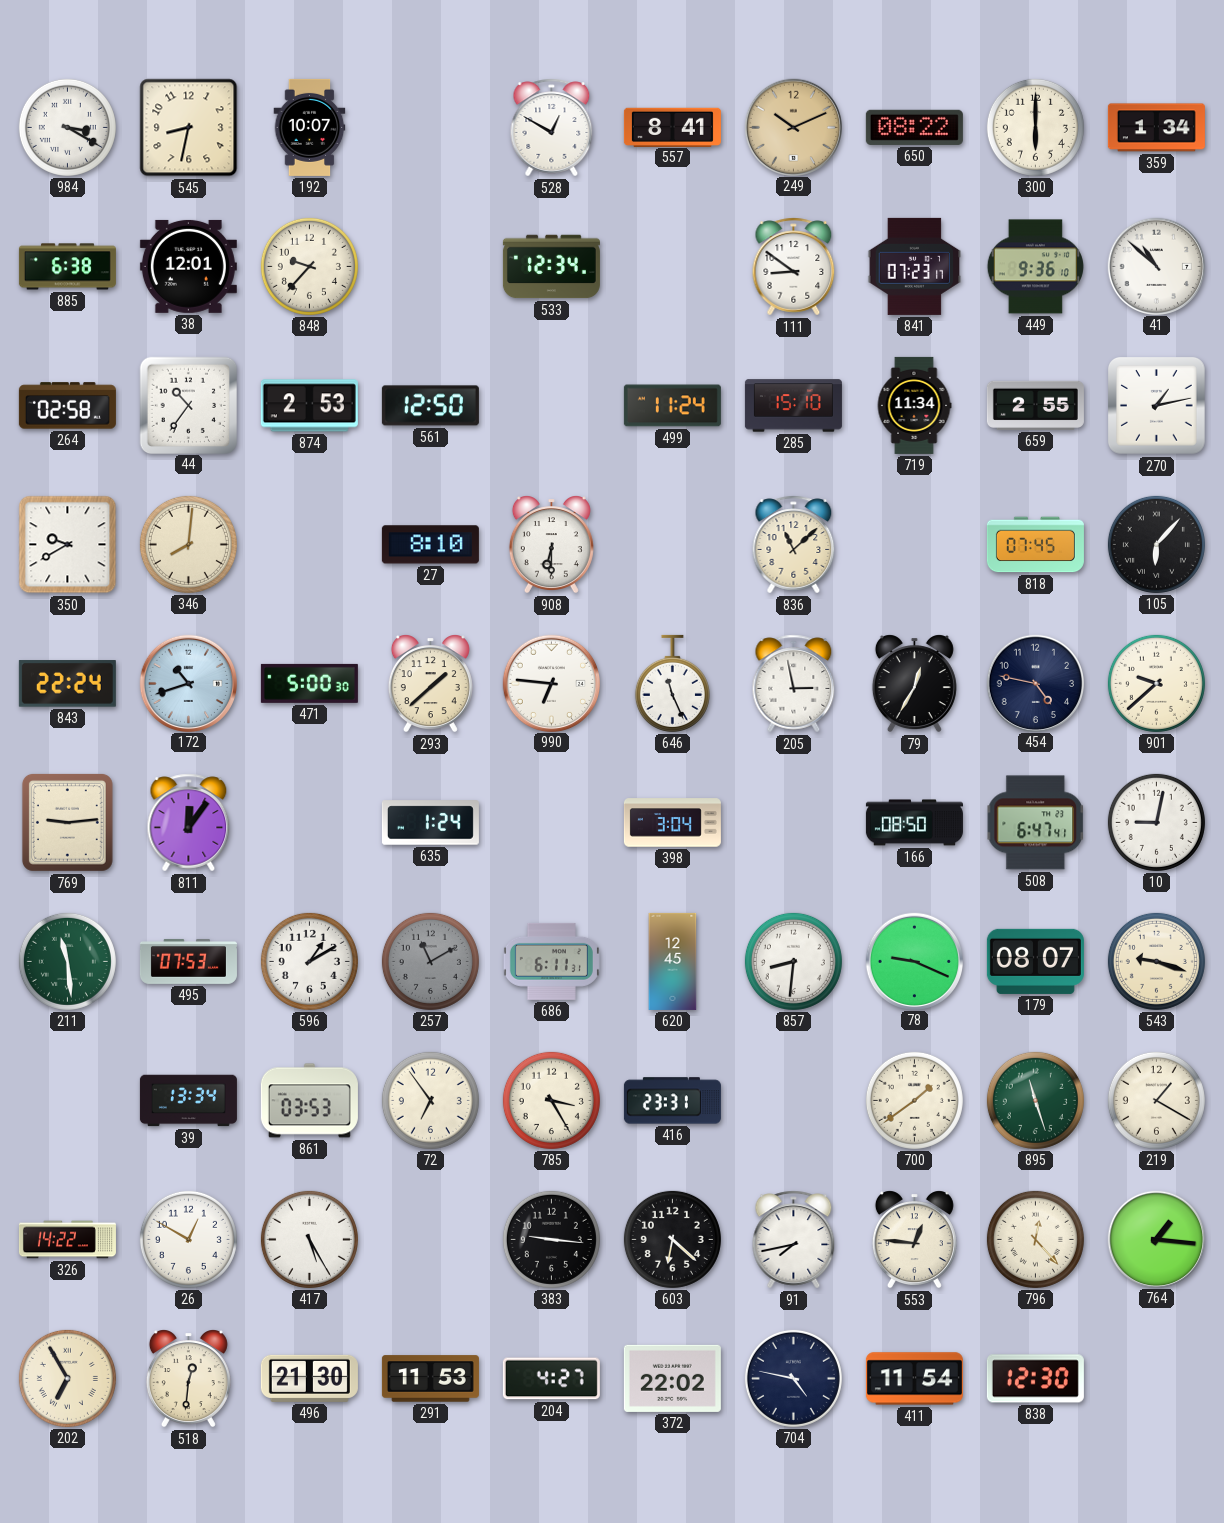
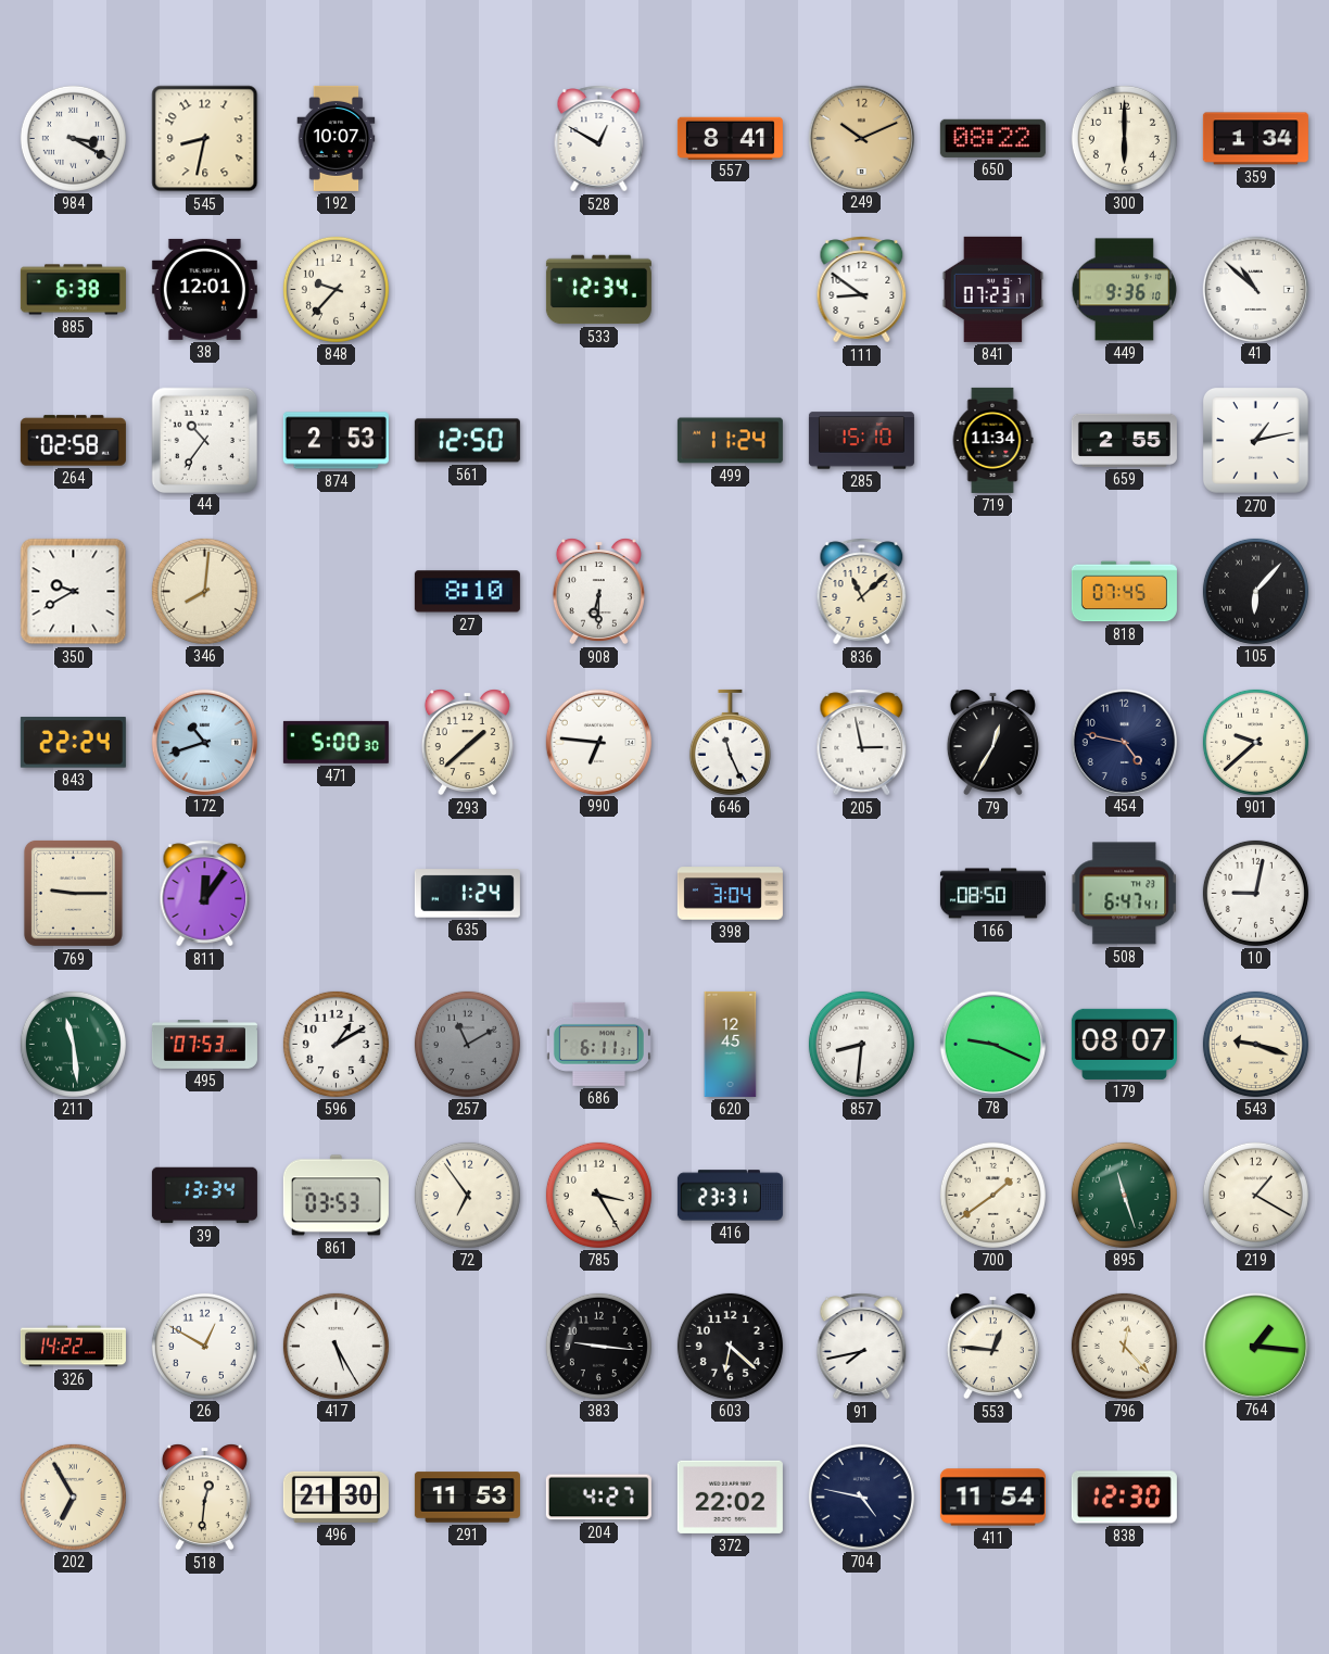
769: 9:14 -> 9:15
